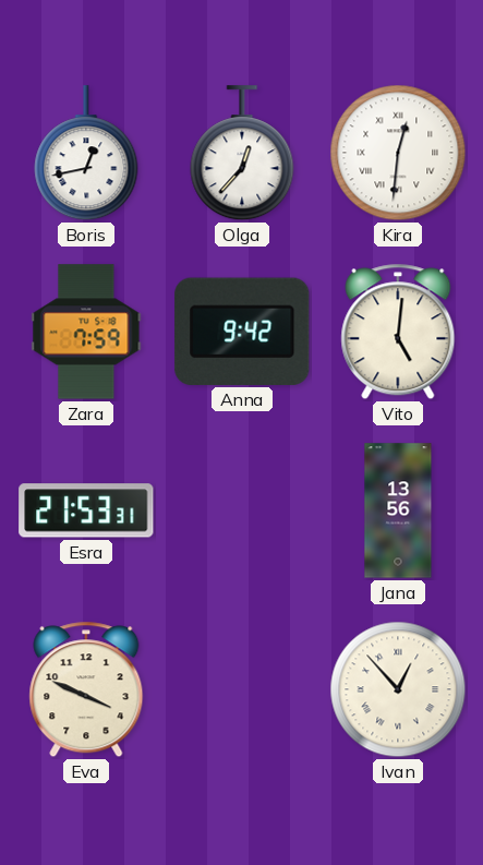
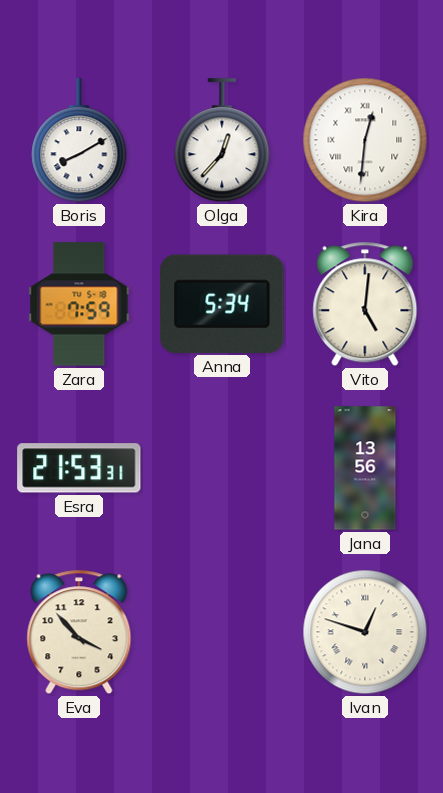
Boris: 12:43 -> 8:10
Anna: 9:42 -> 5:34
Eva: 3:49 -> 3:53
Ivan: 12:53 -> 12:48
